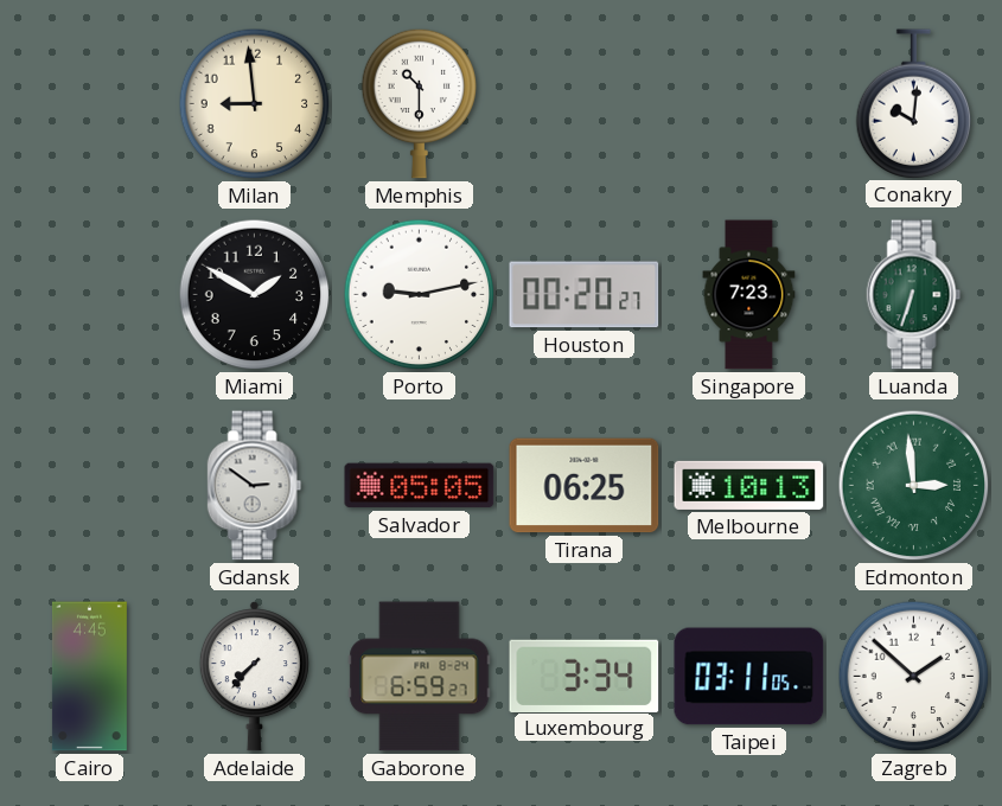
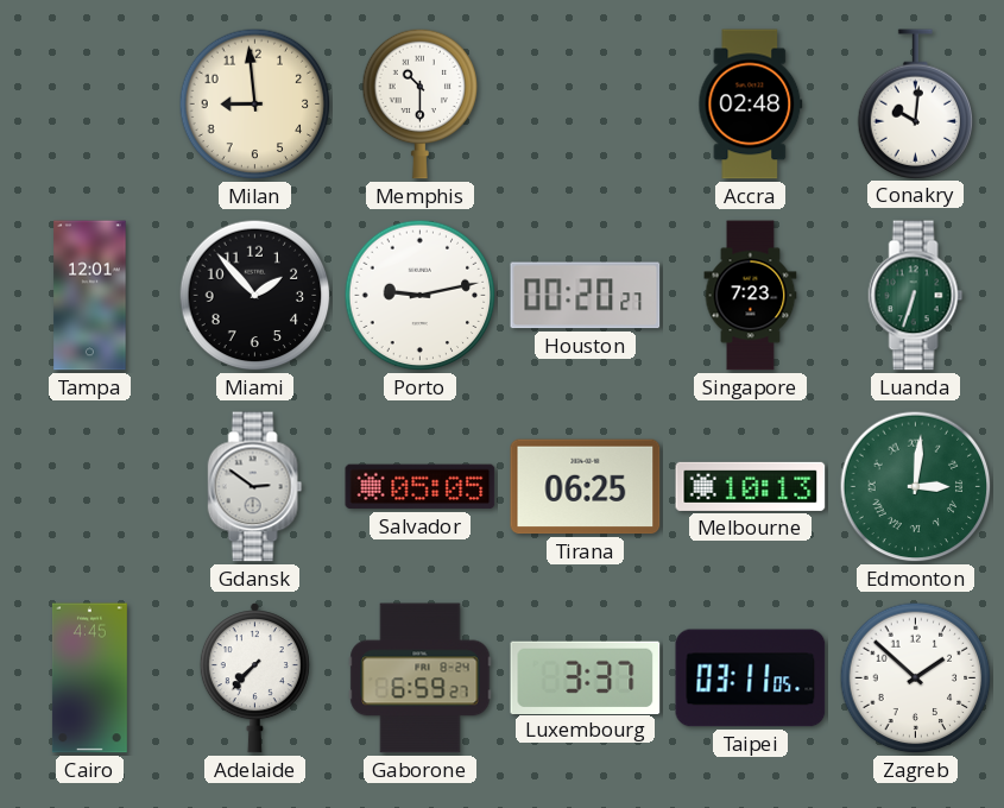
Accra: none -> 02:48
Tampa: none -> 12:01
Miami: 1:50 -> 1:53
Edmonton: 2:59 -> 3:01
Luxembourg: 3:34 -> 3:37
